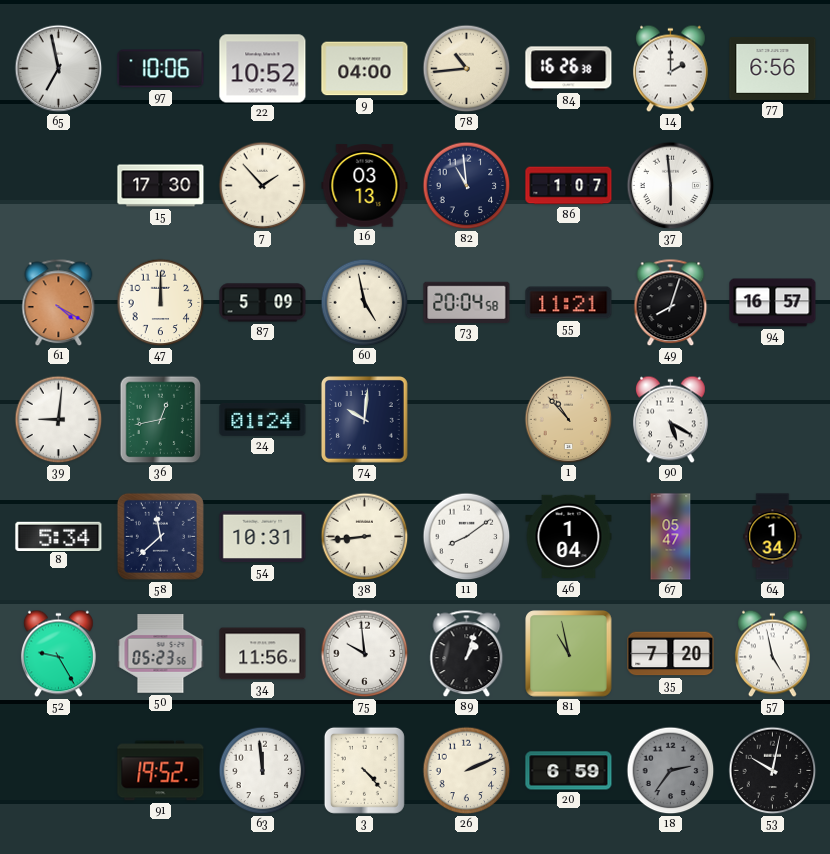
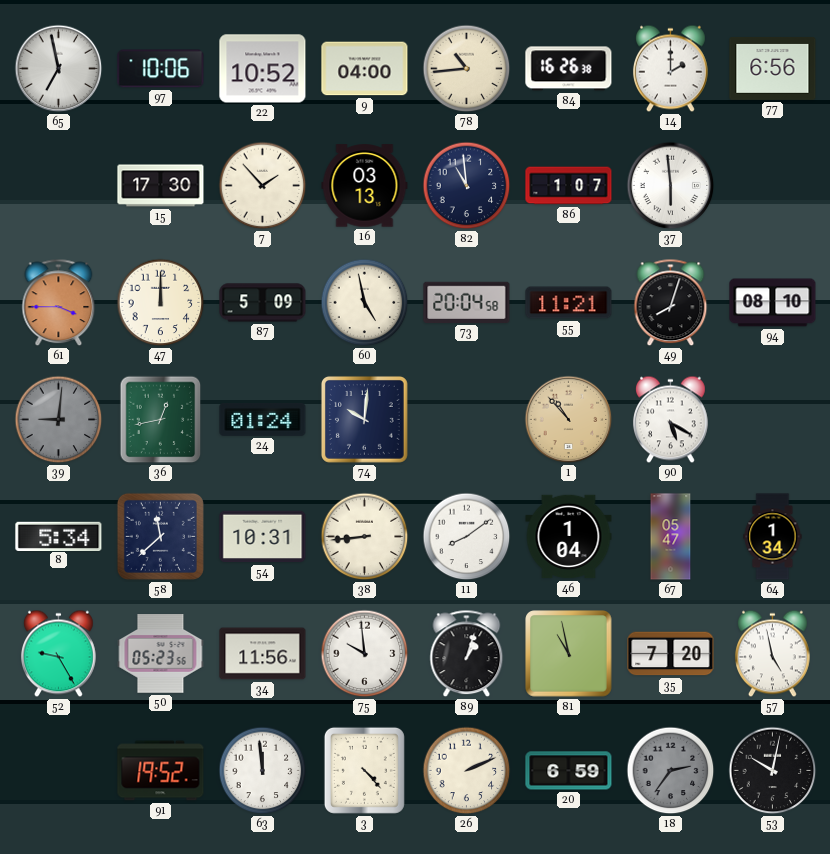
61: 4:20 -> 3:45
94: 16:57 -> 08:10
39 dial: white -> grey
